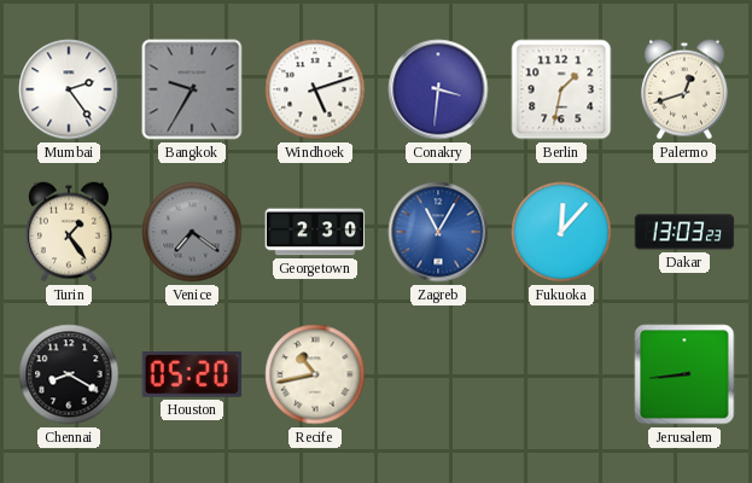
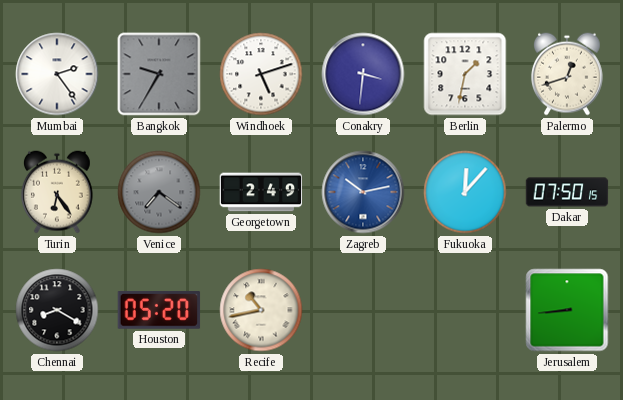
Turin: 1:24 -> 6:24
Georgetown: 2:30 -> 2:49
Zagreb: 11:05 -> 10:13
Dakar: 13:03 -> 07:50
